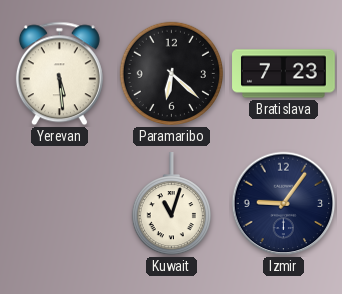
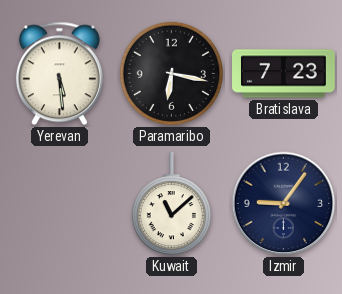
Paramaribo: 6:22 -> 6:17
Kuwait: 11:03 -> 11:08
